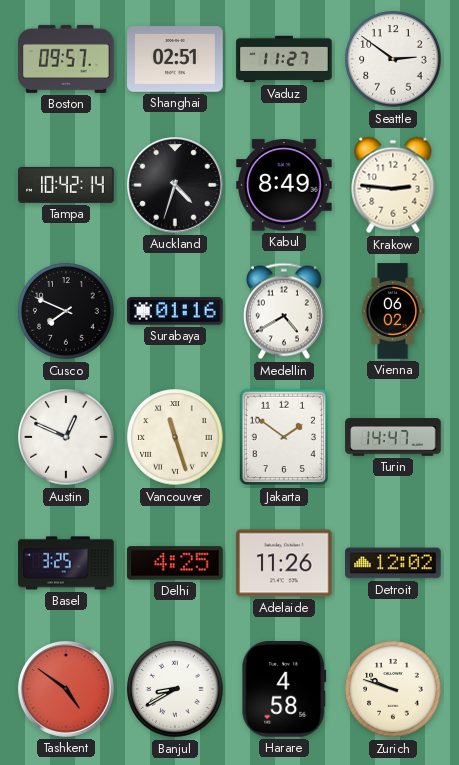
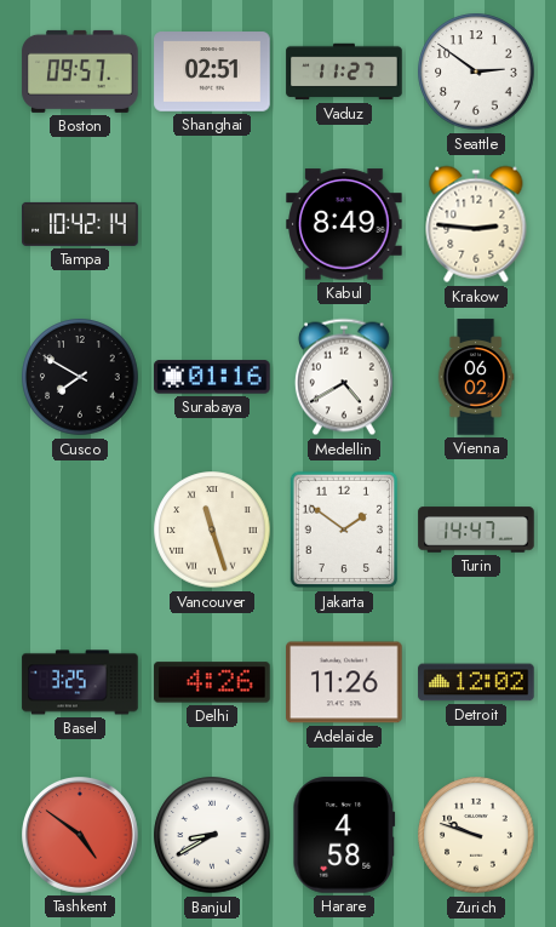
Auckland: 4:33 -> none
Cusco: 7:49 -> 7:50
Austin: 12:49 -> none
Delhi: 4:25 -> 4:26
